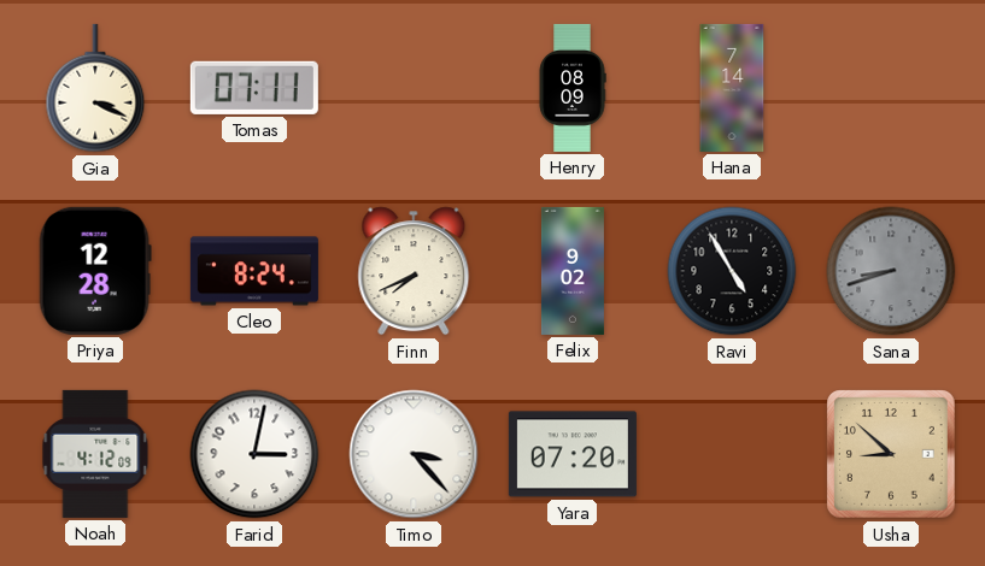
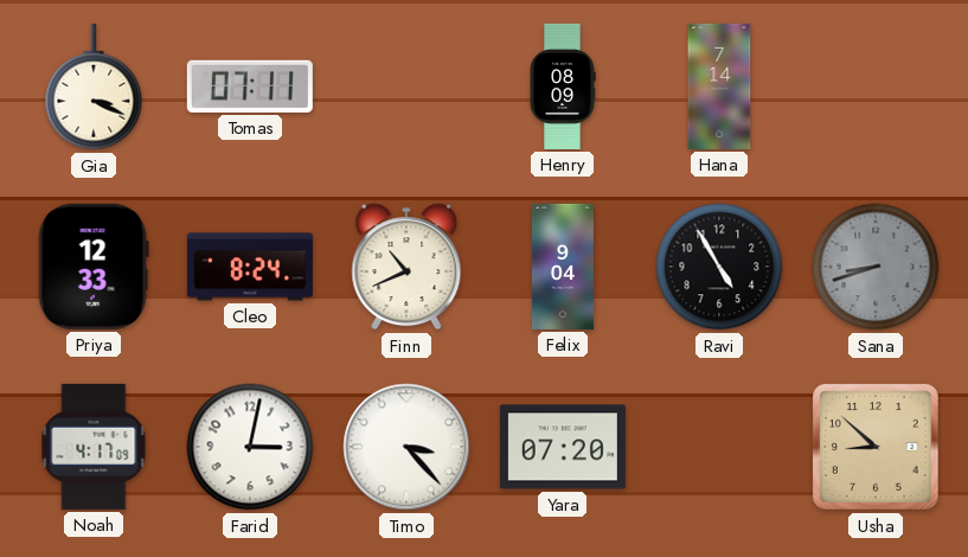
Priya: 12:28 -> 12:33
Finn: 7:41 -> 10:41
Felix: 9:02 -> 9:04
Noah: 4:12 -> 4:17
